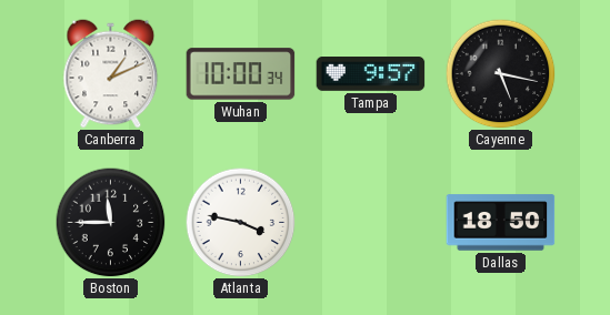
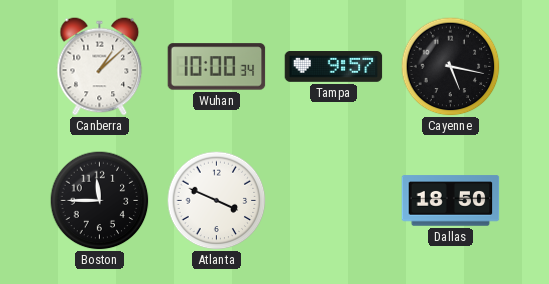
Canberra: 1:11 -> 1:08
Atlanta: 3:47 -> 3:49
